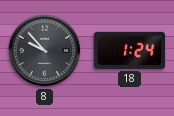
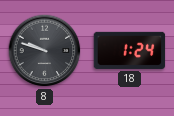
8: 9:53 -> 9:48
